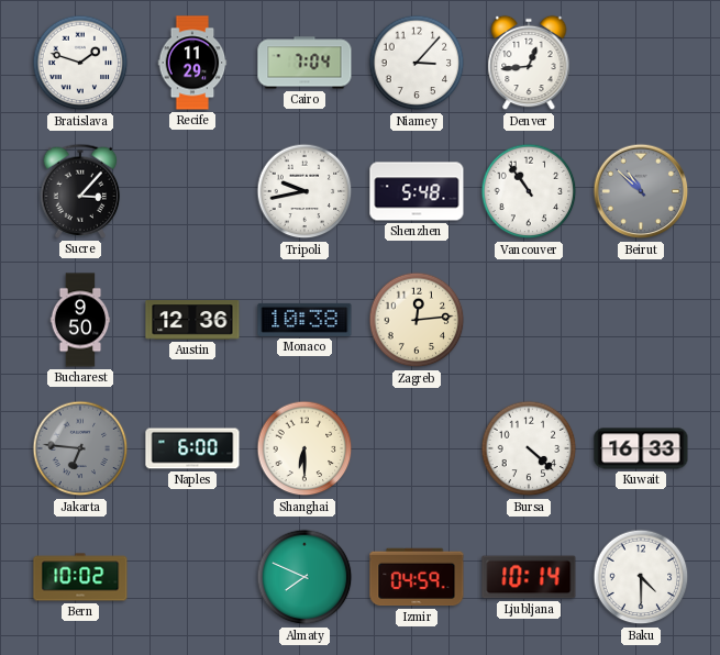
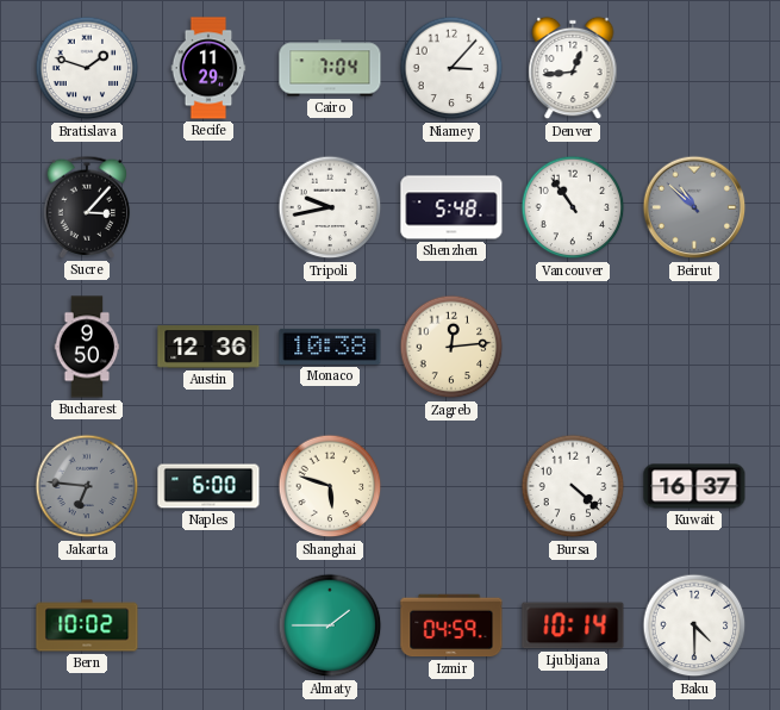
Shanghai: 6:30 -> 5:48
Kuwait: 16:33 -> 16:37
Almaty: 7:49 -> 1:45
